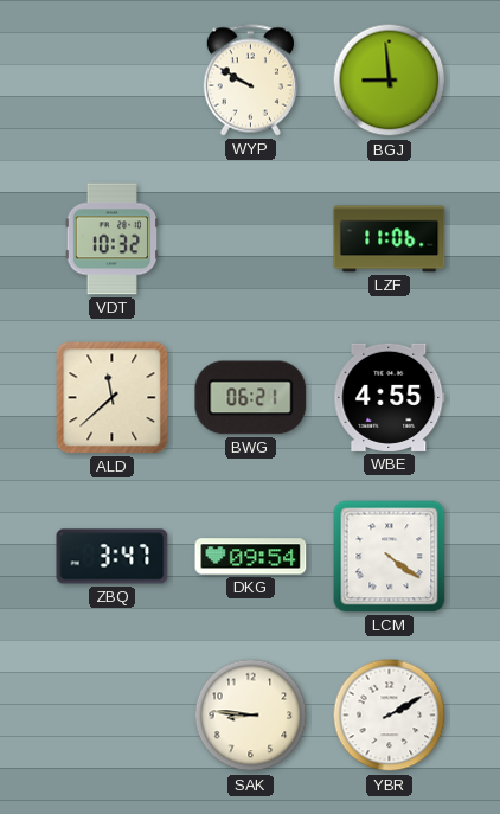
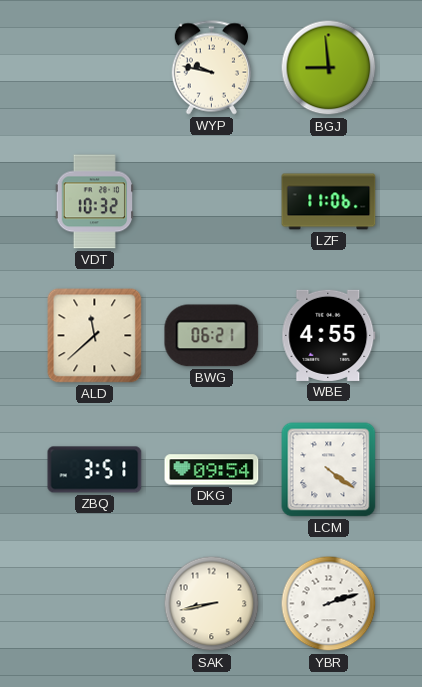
WYP: 9:50 -> 9:47
ZBQ: 3:47 -> 3:51
SAK: 8:46 -> 8:43
YBR: 2:10 -> 2:12
